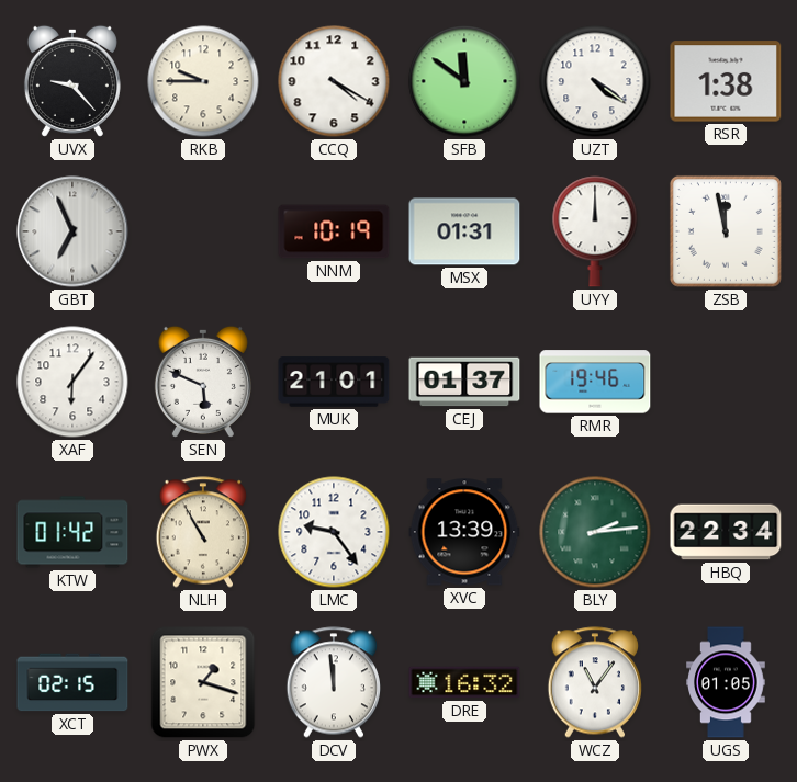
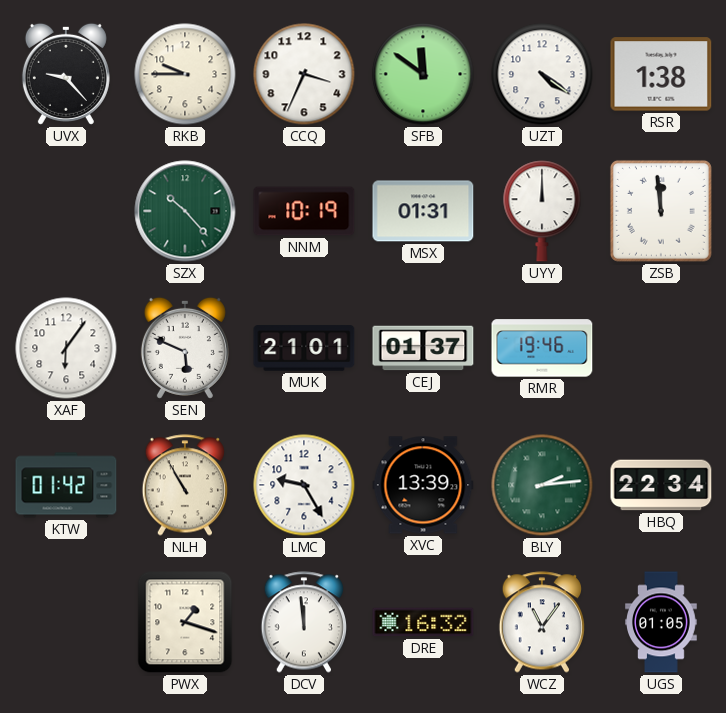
CCQ: 4:20 -> 3:34
GBT: 6:56 -> none
SZX: none -> 10:23
ZSB: 11:58 -> 11:59
LMC: 9:24 -> 9:25
XCT: 02:15 -> none
